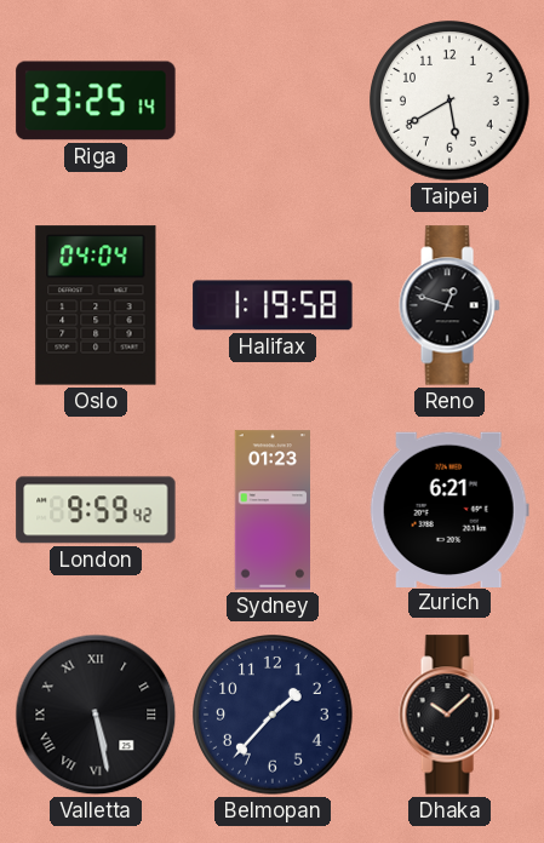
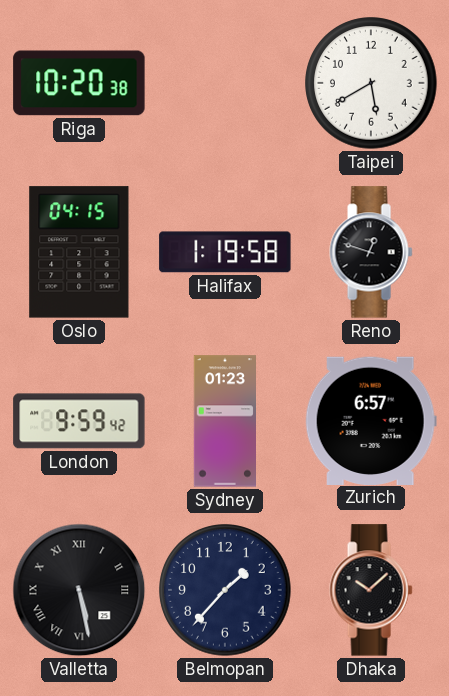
Riga: 23:25 -> 10:20
Oslo: 04:04 -> 04:15
Zurich: 6:21 -> 6:57
